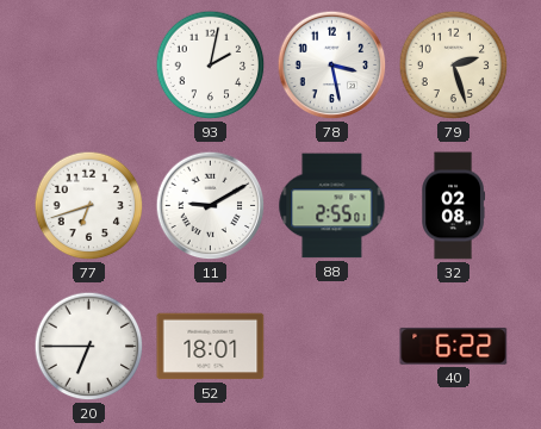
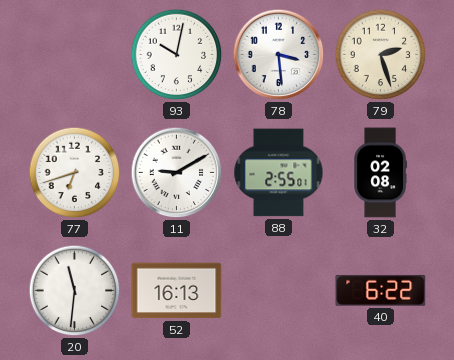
93: 2:02 -> 10:02
78: 3:28 -> 3:29
20: 6:45 -> 11:31
52: 18:01 -> 16:13
